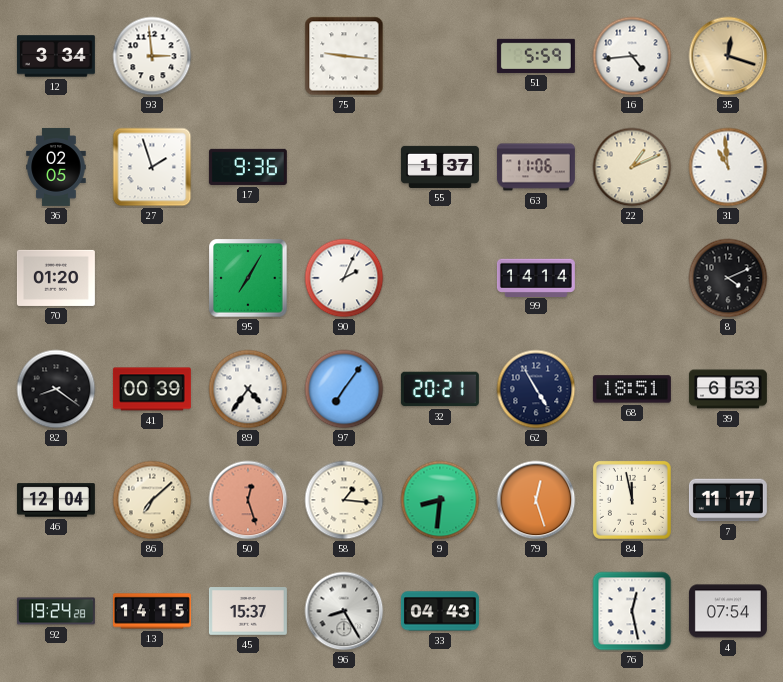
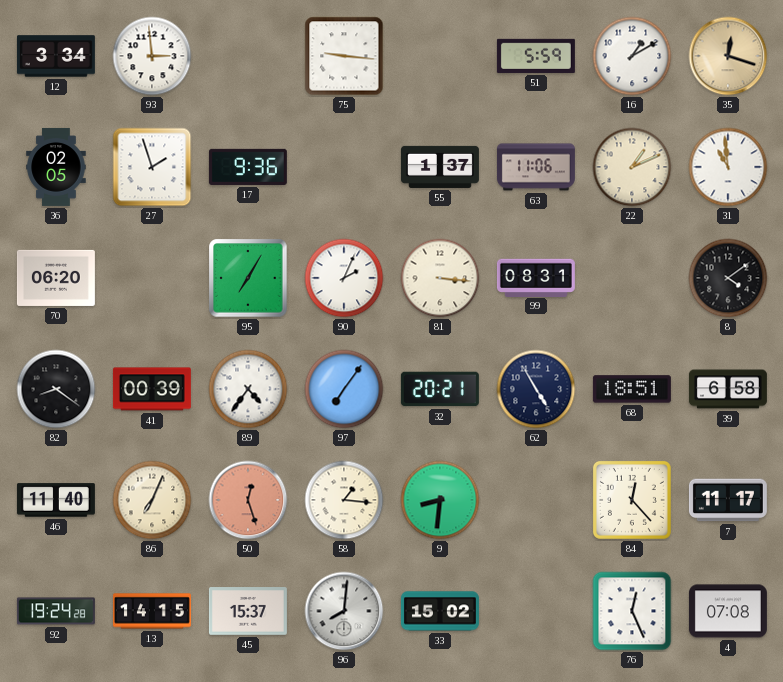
16: 4:44 -> 1:10
70: 01:20 -> 06:20
81: none -> 3:16
99: 14:14 -> 08:31
8: 4:11 -> 4:09
39: 6:53 -> 6:58
46: 12:04 -> 11:40
86: 7:08 -> 7:04
79: 12:27 -> none
84: 11:58 -> 12:23
96: 8:25 -> 8:01
33: 04:43 -> 15:02
76: 12:28 -> 12:26
4: 07:54 -> 07:08
